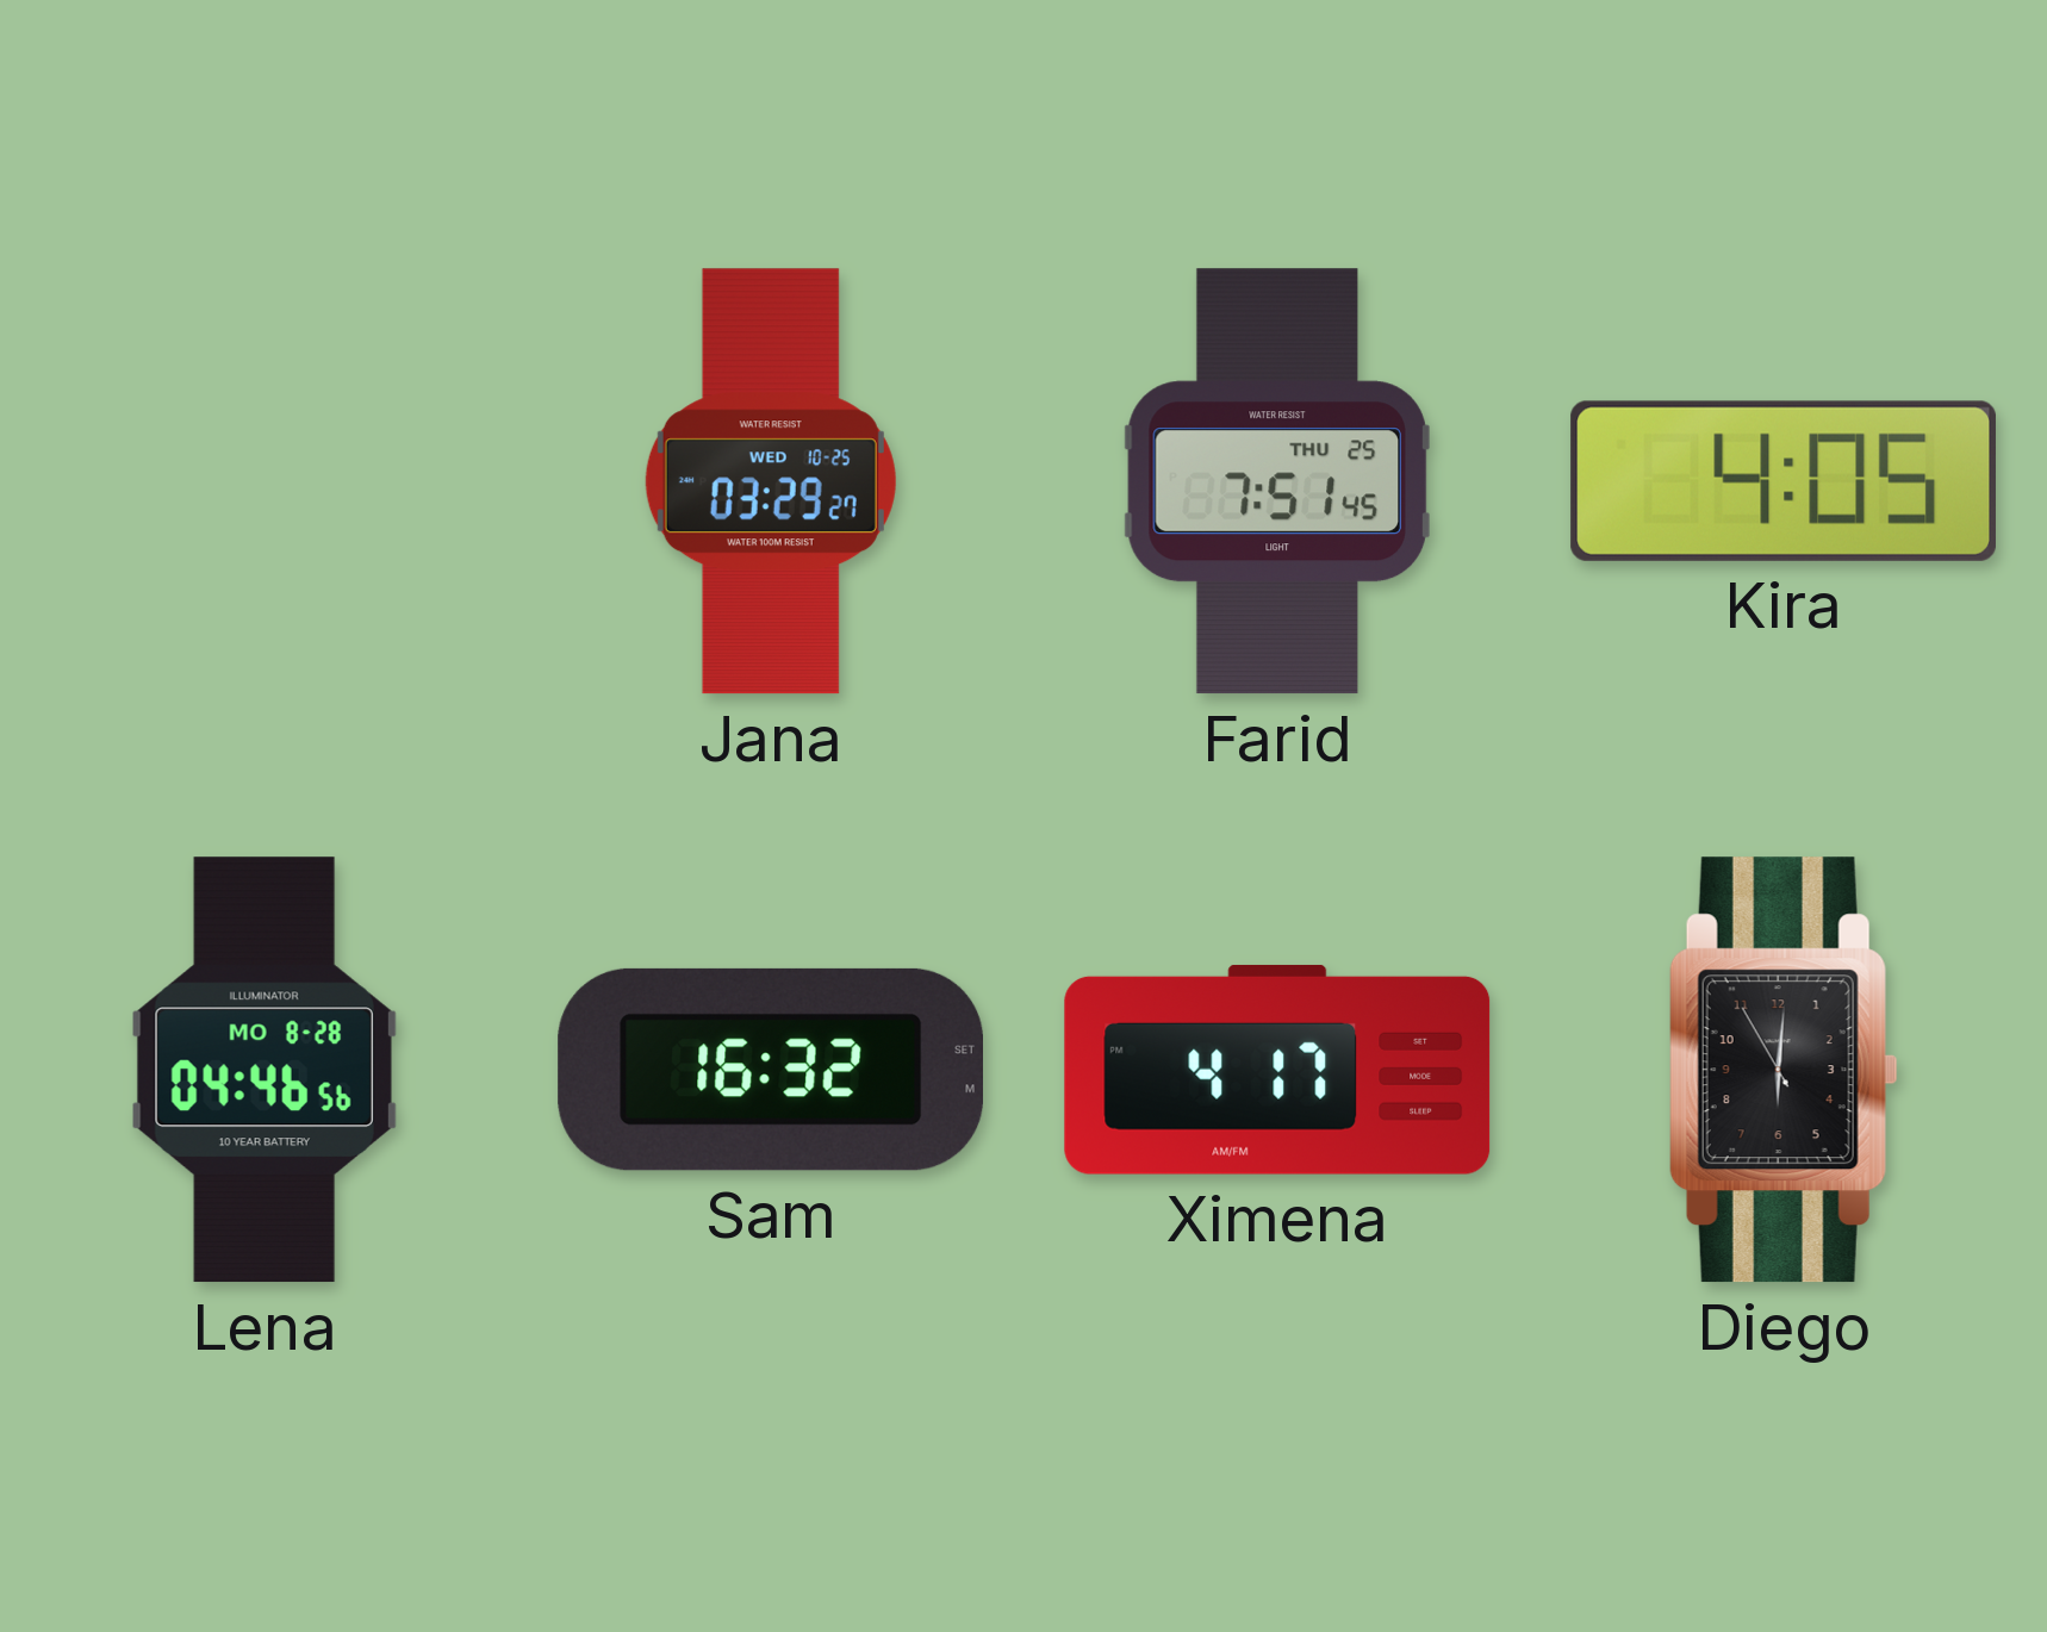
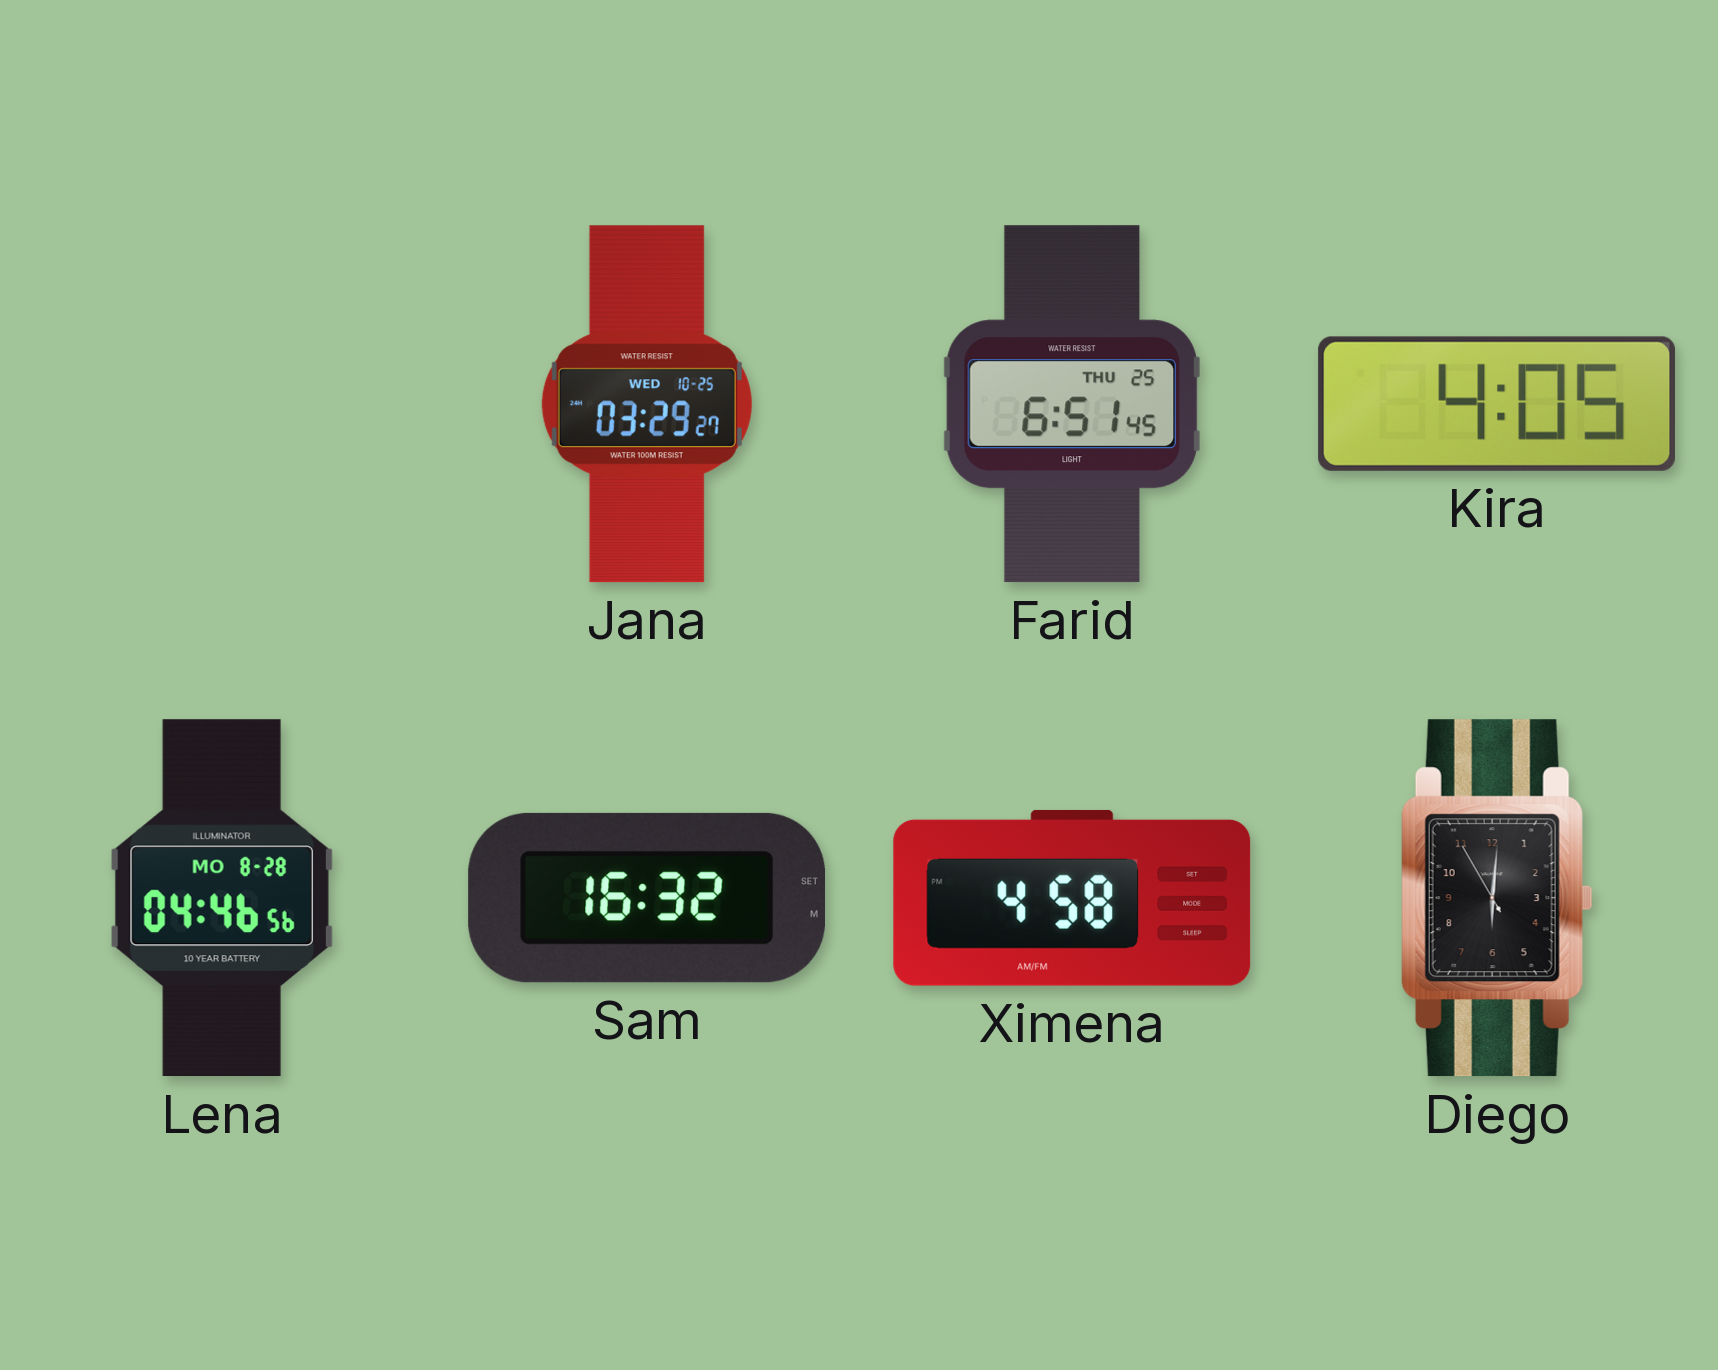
Farid: 7:51 -> 6:51
Ximena: 4:17 -> 4:58
